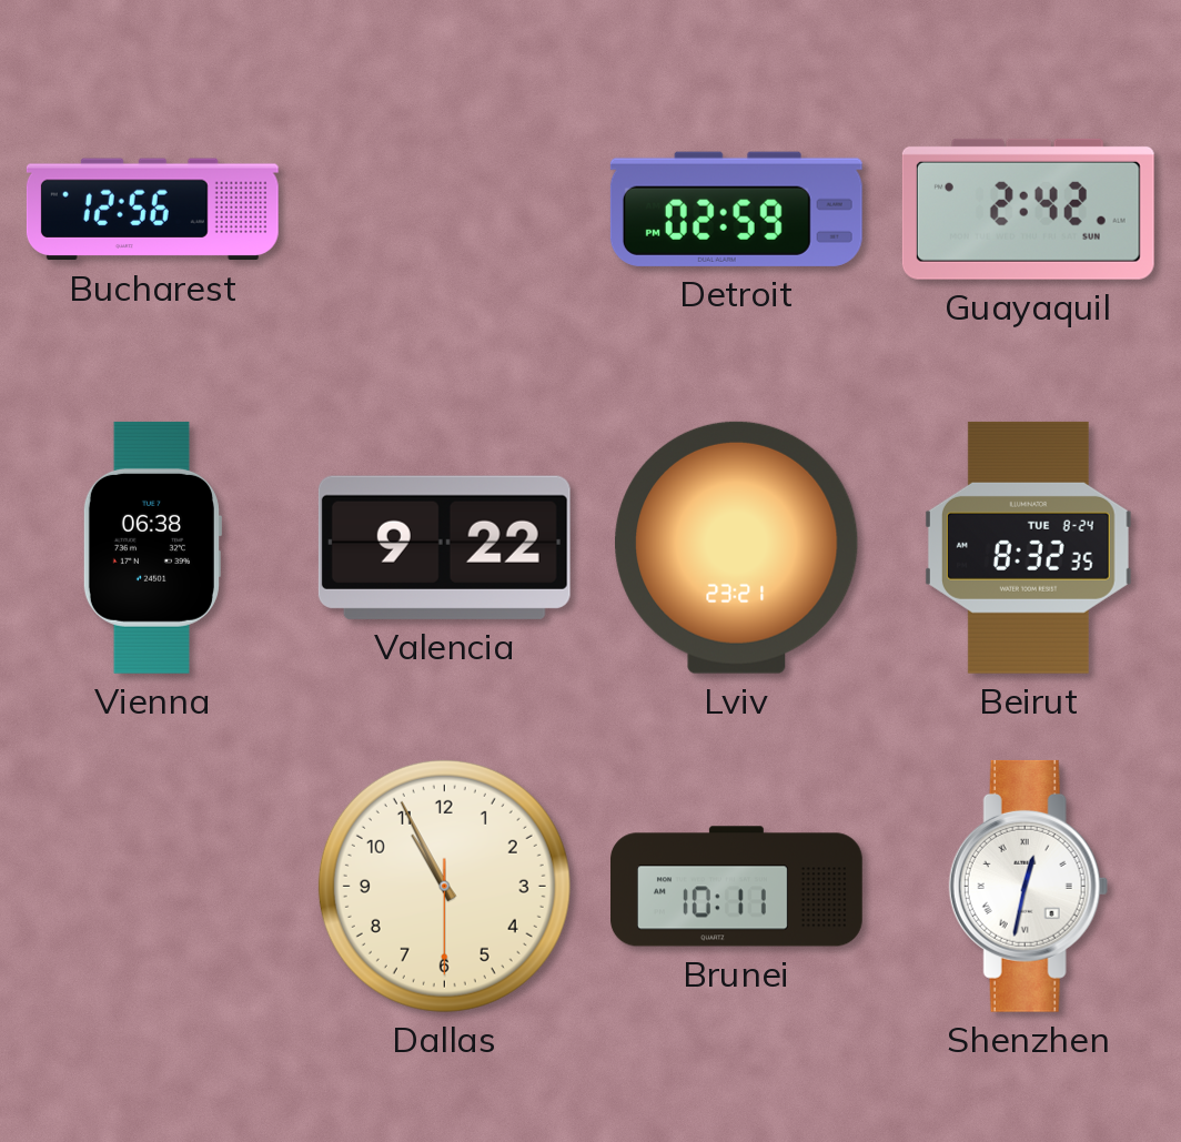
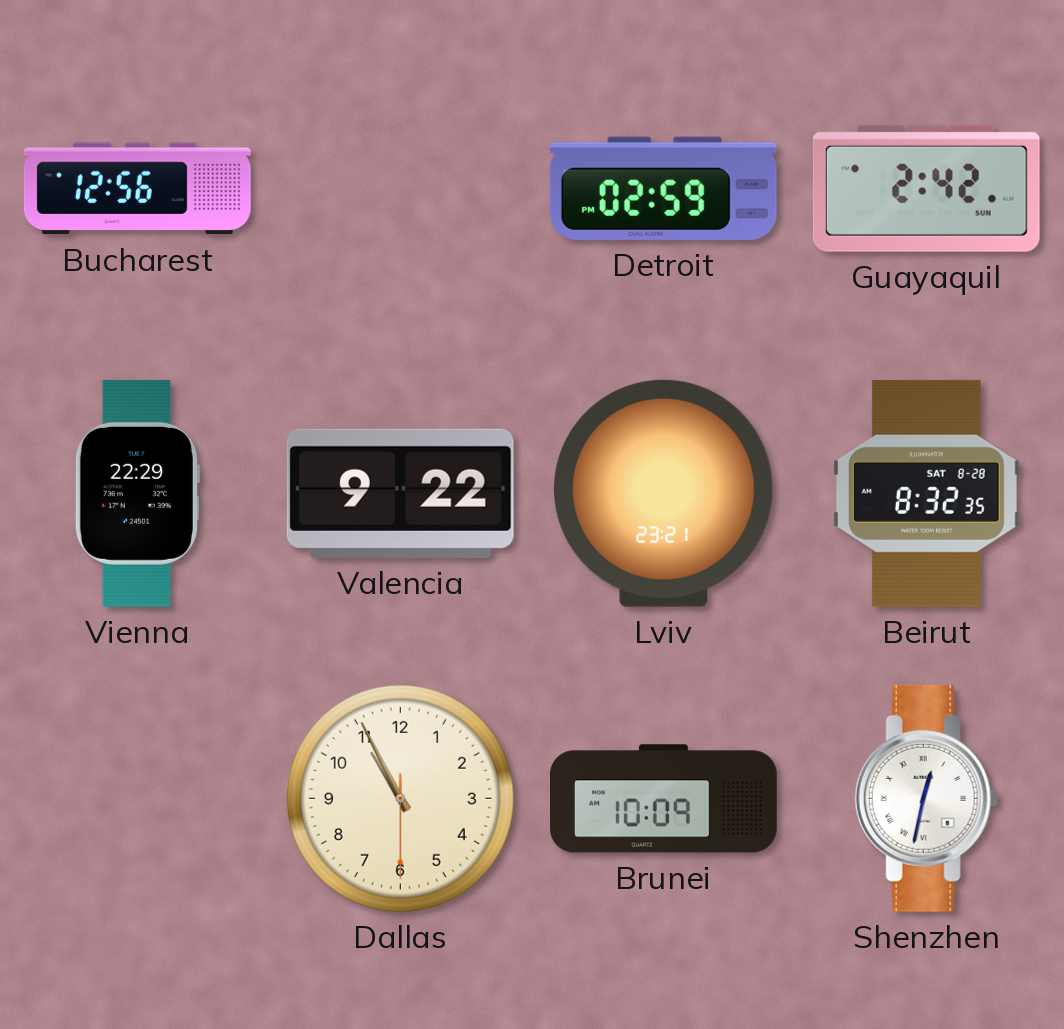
Vienna: 06:38 -> 22:29
Beirut date: TUE 8-24 -> SAT 8-28
Brunei: 10:11 -> 10:09
